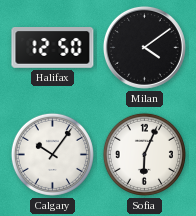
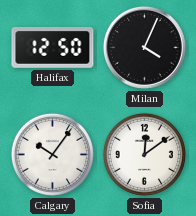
Milan: 4:09 -> 4:04
Sofia: 6:04 -> 12:09
